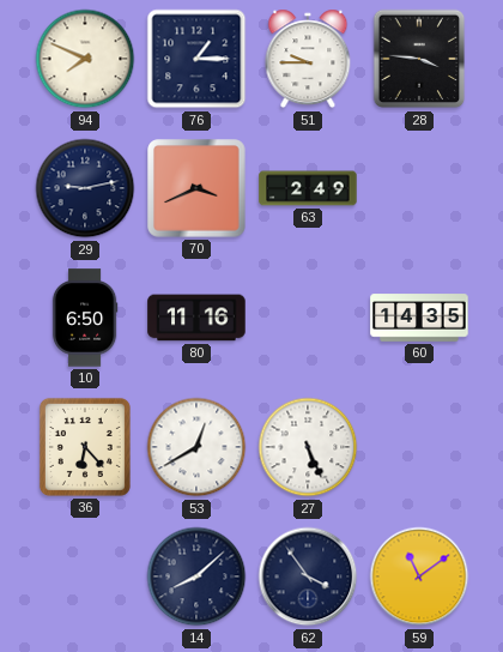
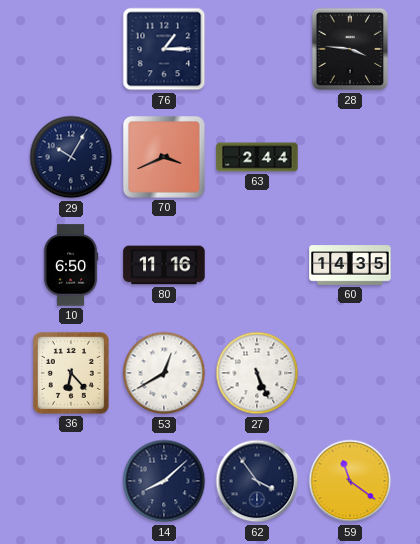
94: 7:49 -> none
51: 9:45 -> none
29: 9:13 -> 10:05
63: 2:49 -> 2:44
59: 11:09 -> 11:21
